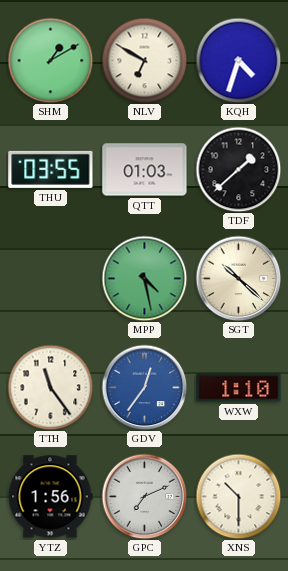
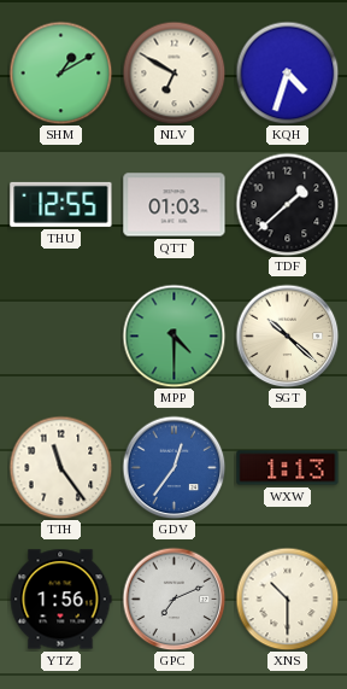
THU: 03:55 -> 12:55
MPP: 4:28 -> 4:30
WXW: 1:10 -> 1:13
